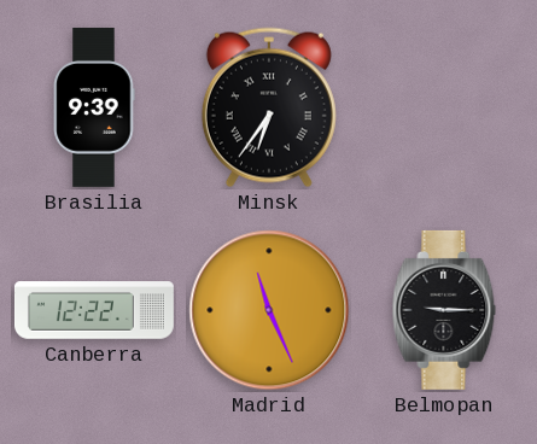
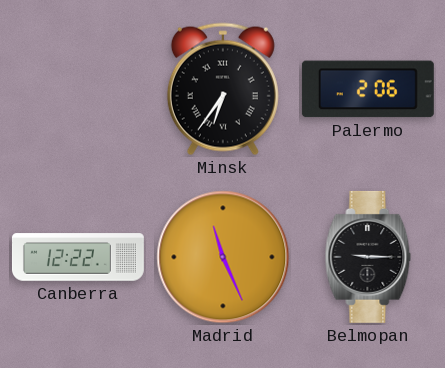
Brasilia: 9:39 -> none
Palermo: none -> 2:06
